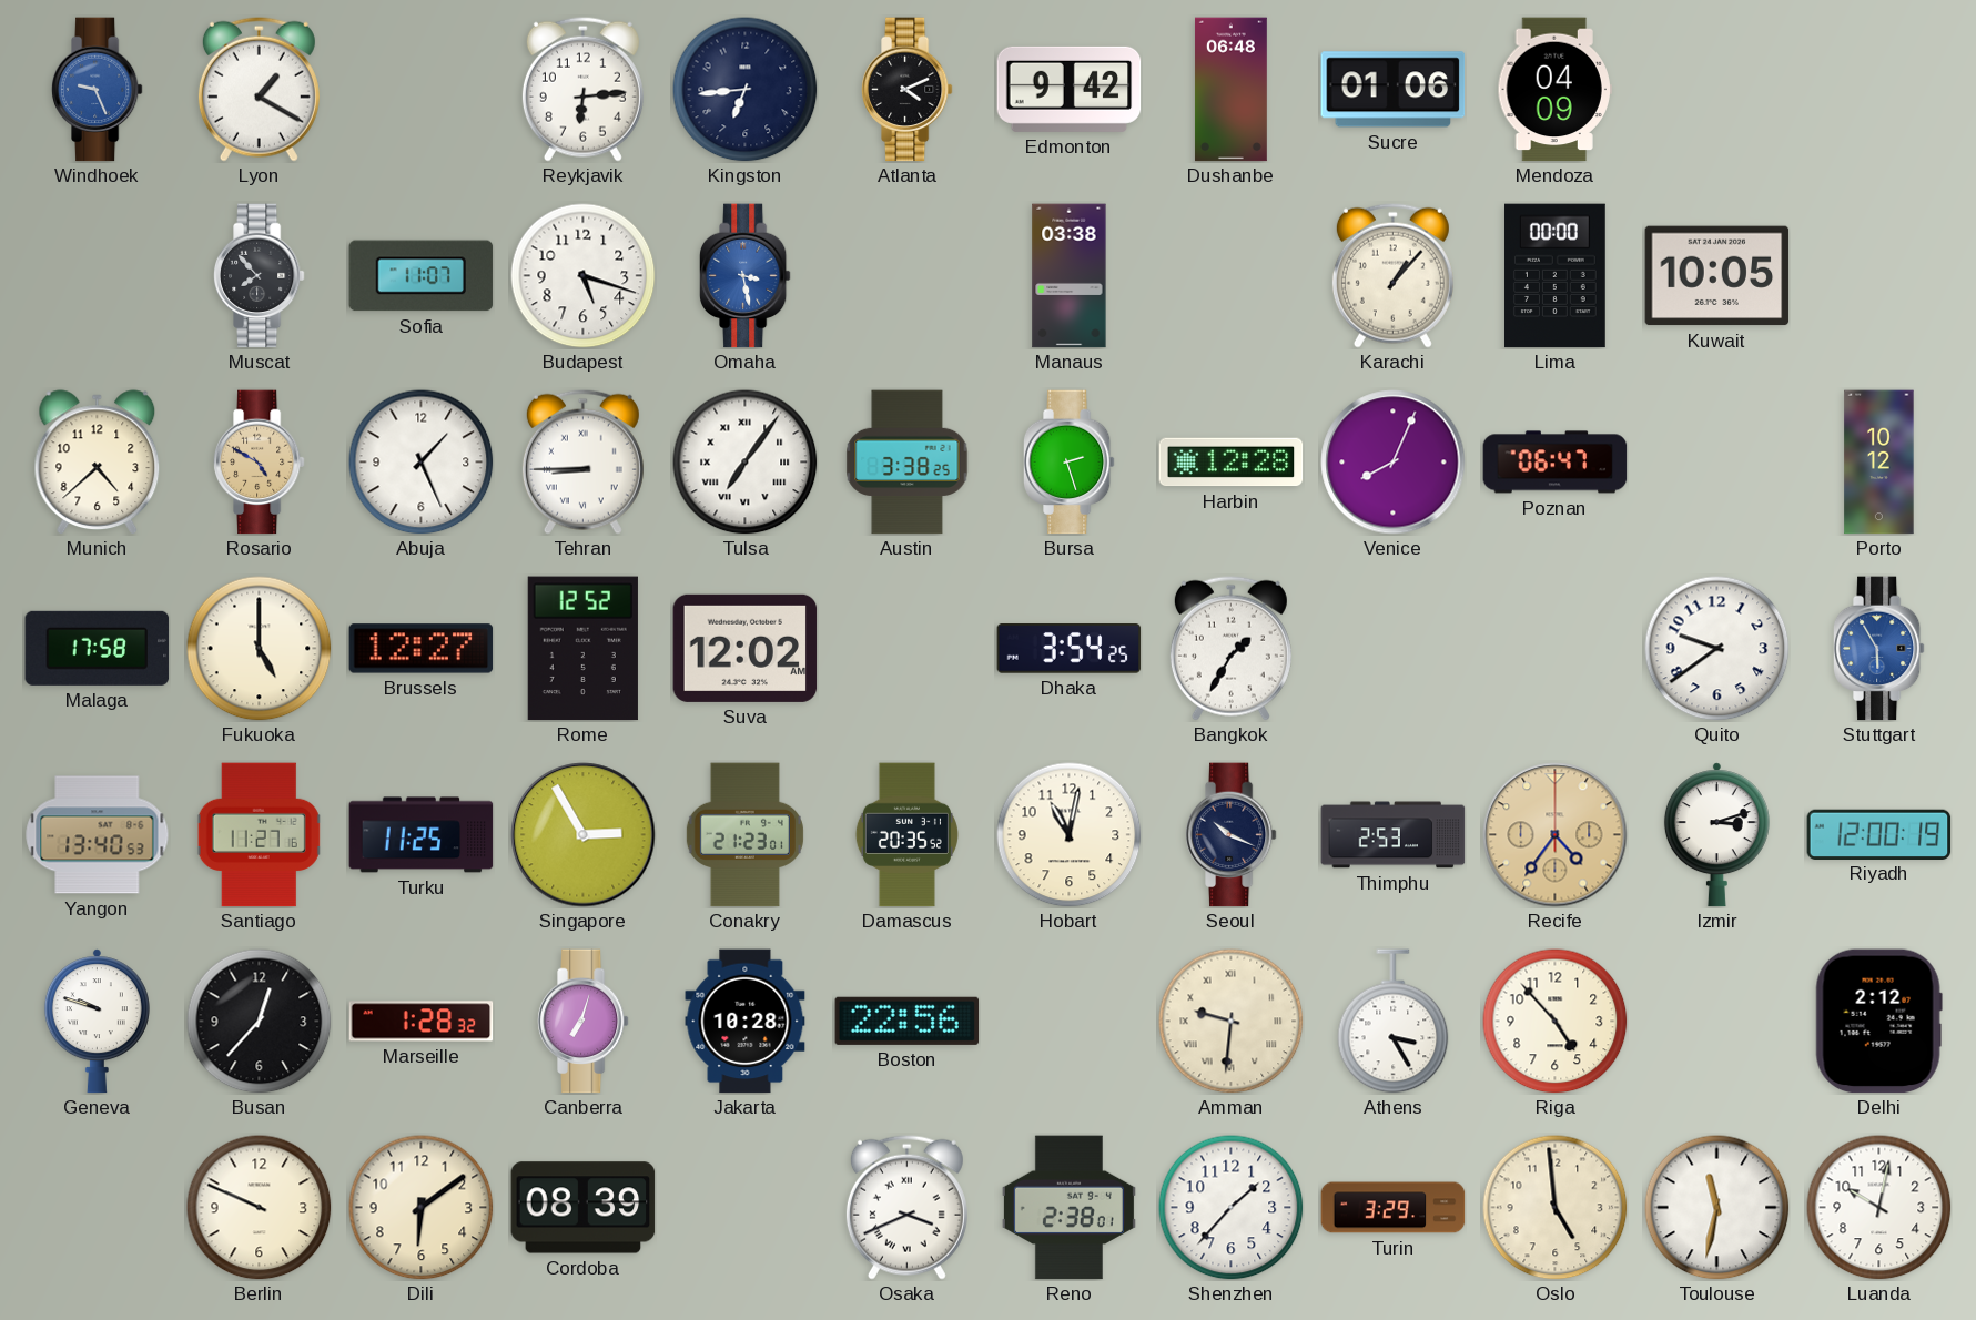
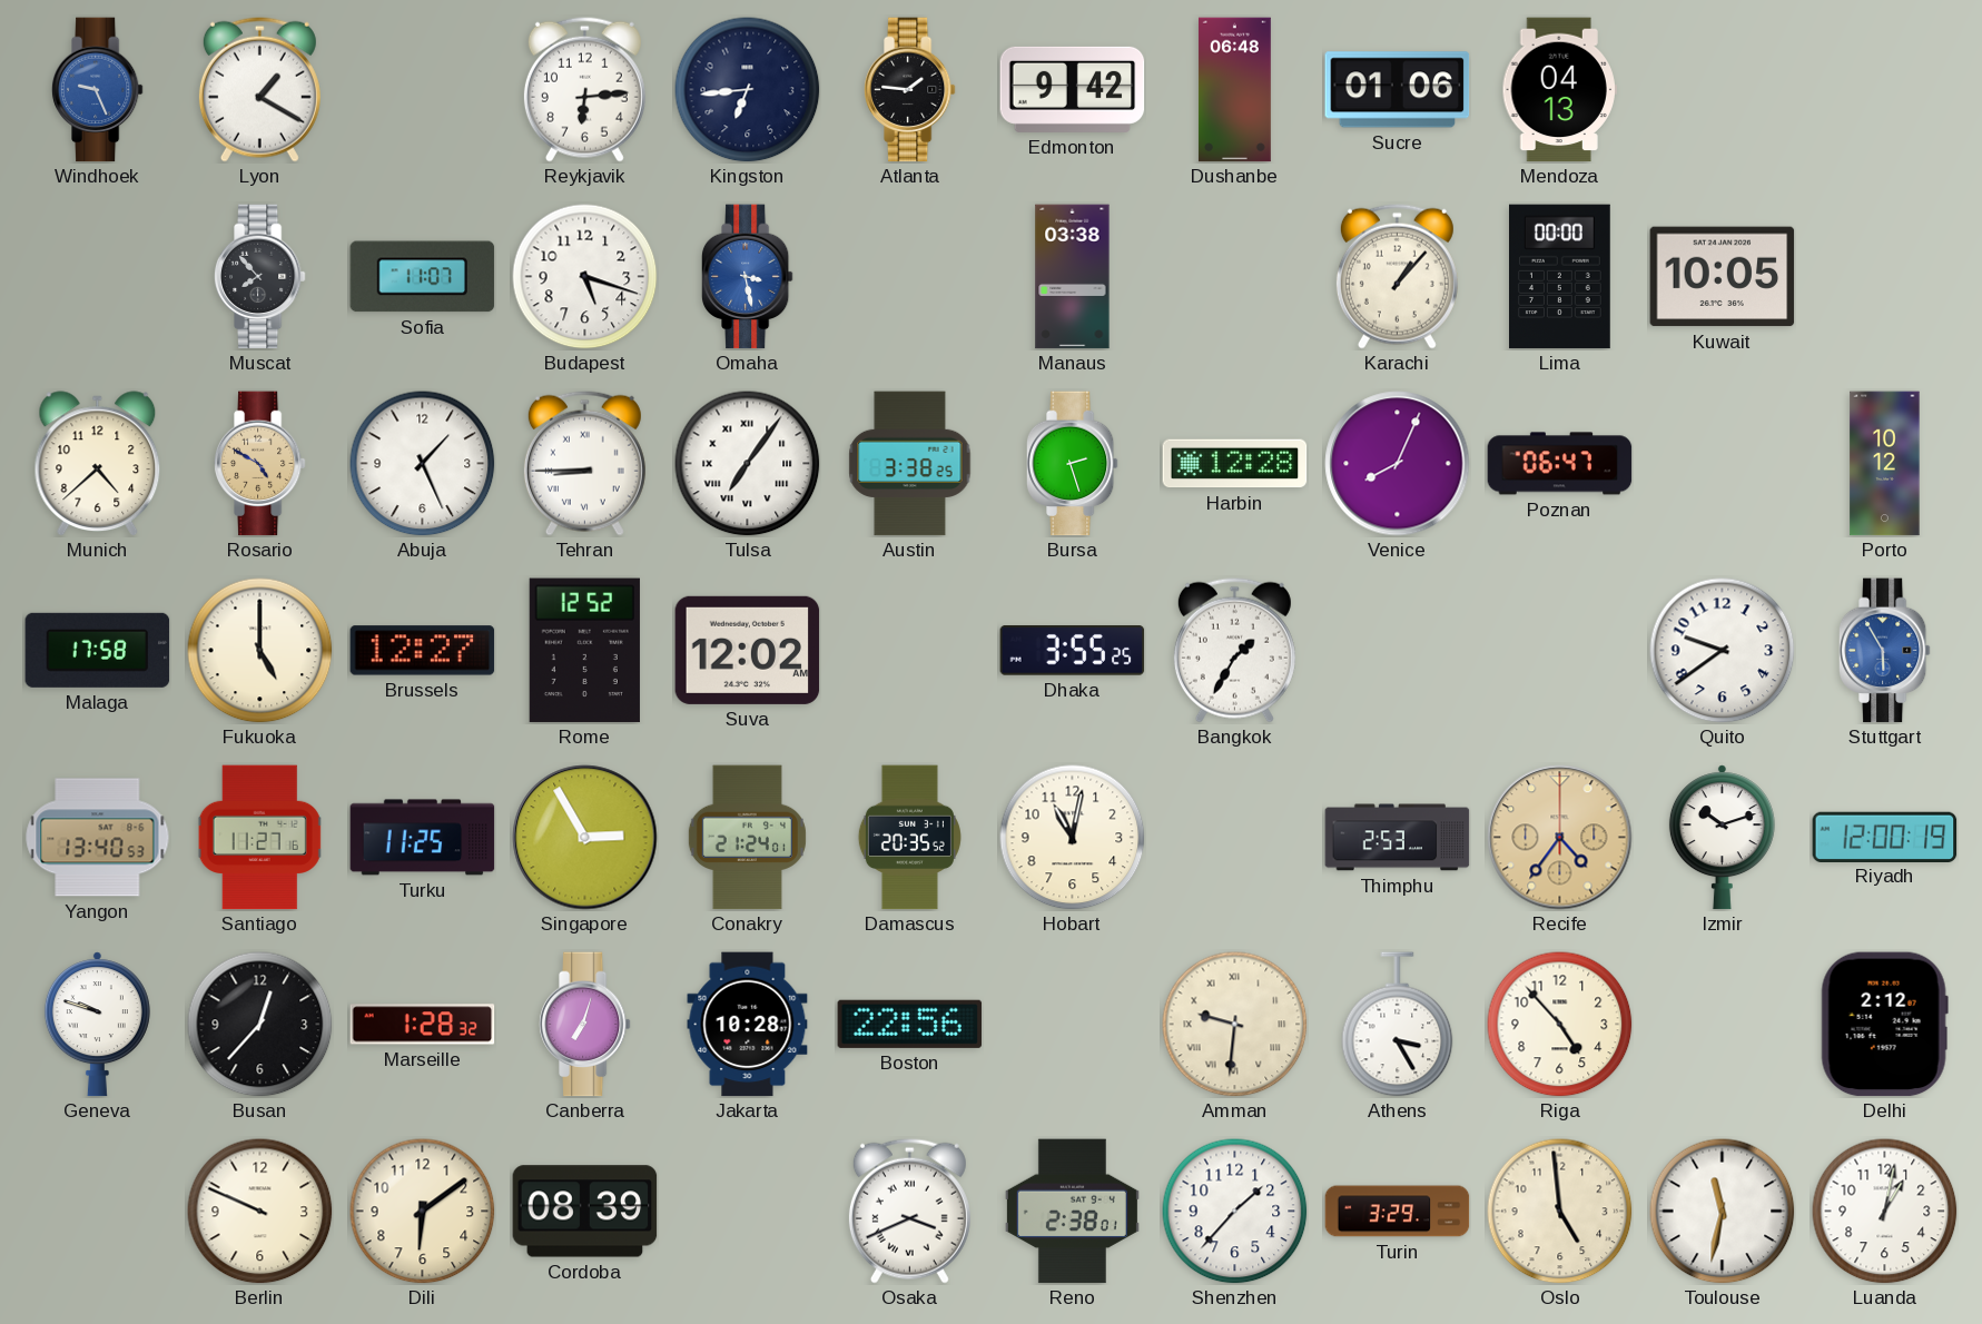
Atlanta: 4:11 -> 1:46
Mendoza: 04:09 -> 04:13
Dhaka: 3:54 -> 3:55
Conakry: 21:23 -> 21:24
Seoul: 10:19 -> none
Izmir: 3:12 -> 10:12
Luanda: 10:02 -> 1:02
